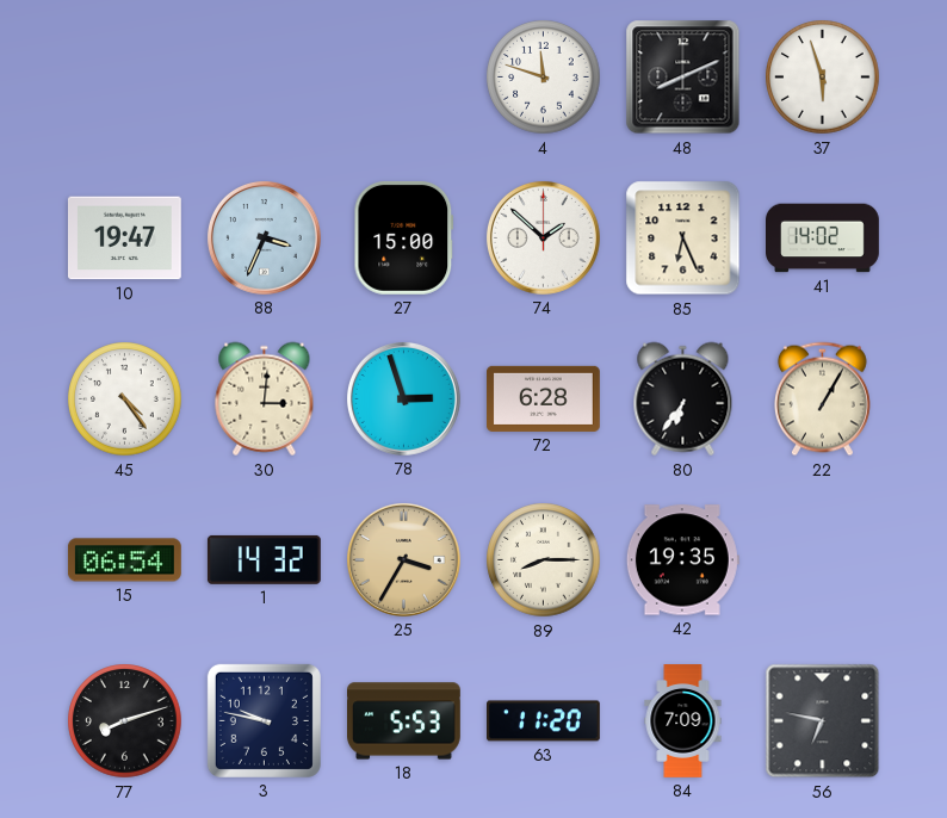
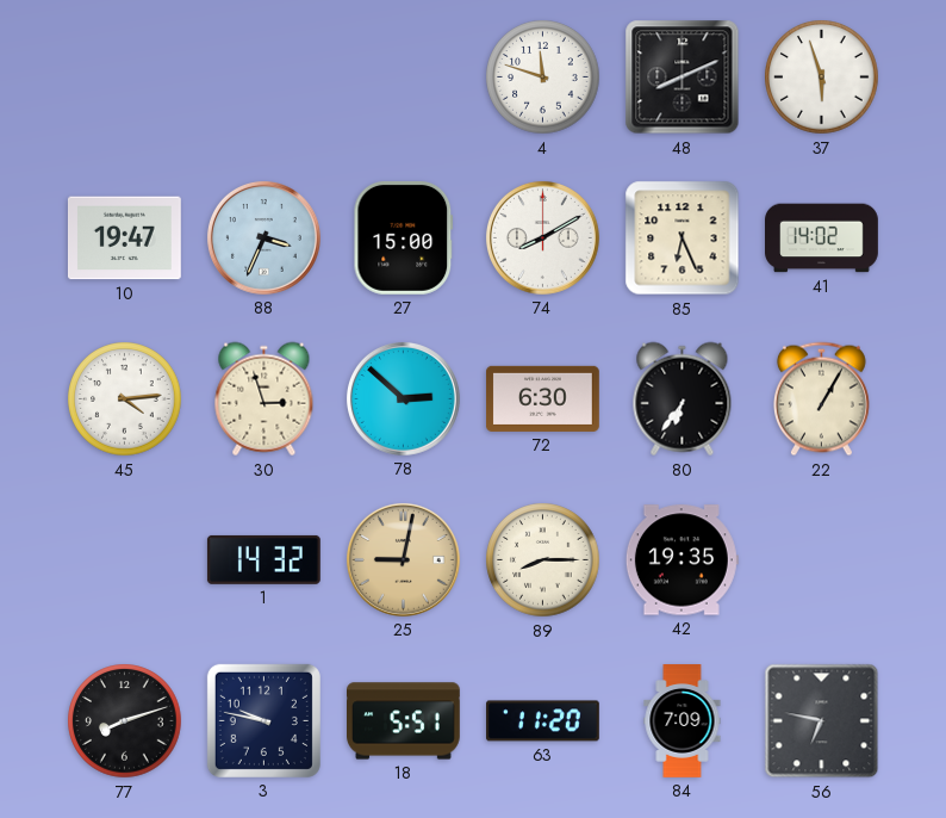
74: 1:52 -> 8:10
45: 4:24 -> 4:14
30: 3:01 -> 2:57
78: 2:57 -> 2:52
72: 6:28 -> 6:30
15: 06:54 -> none
25: 3:35 -> 9:02
18: 5:53 -> 5:51
